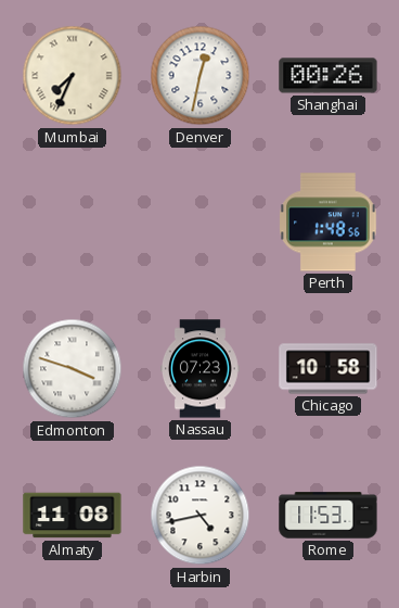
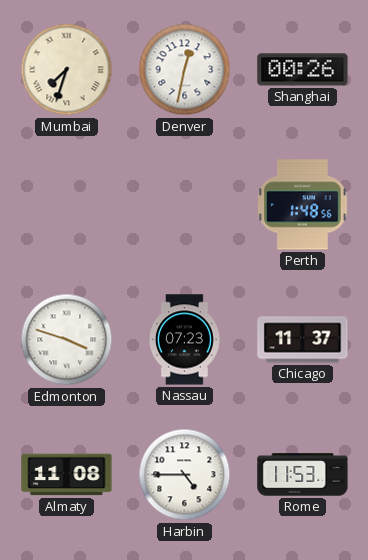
Mumbai: 7:34 -> 7:33
Chicago: 10:58 -> 11:37
Harbin: 4:43 -> 4:45
